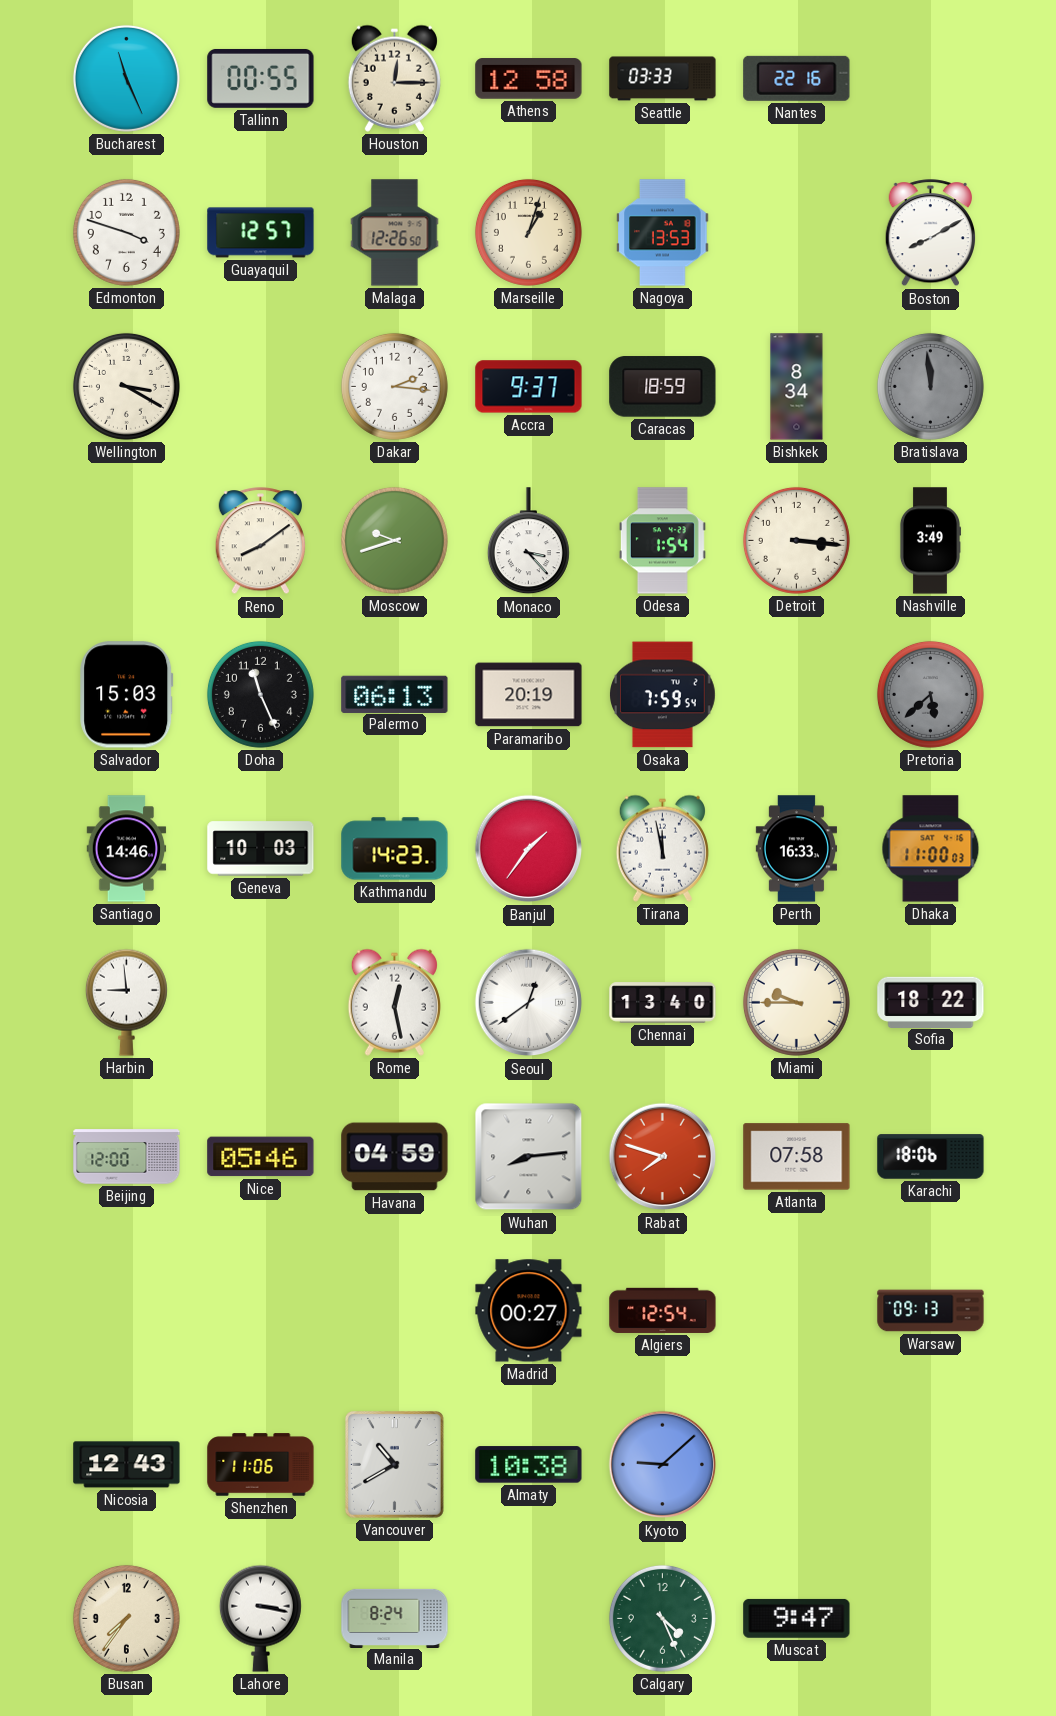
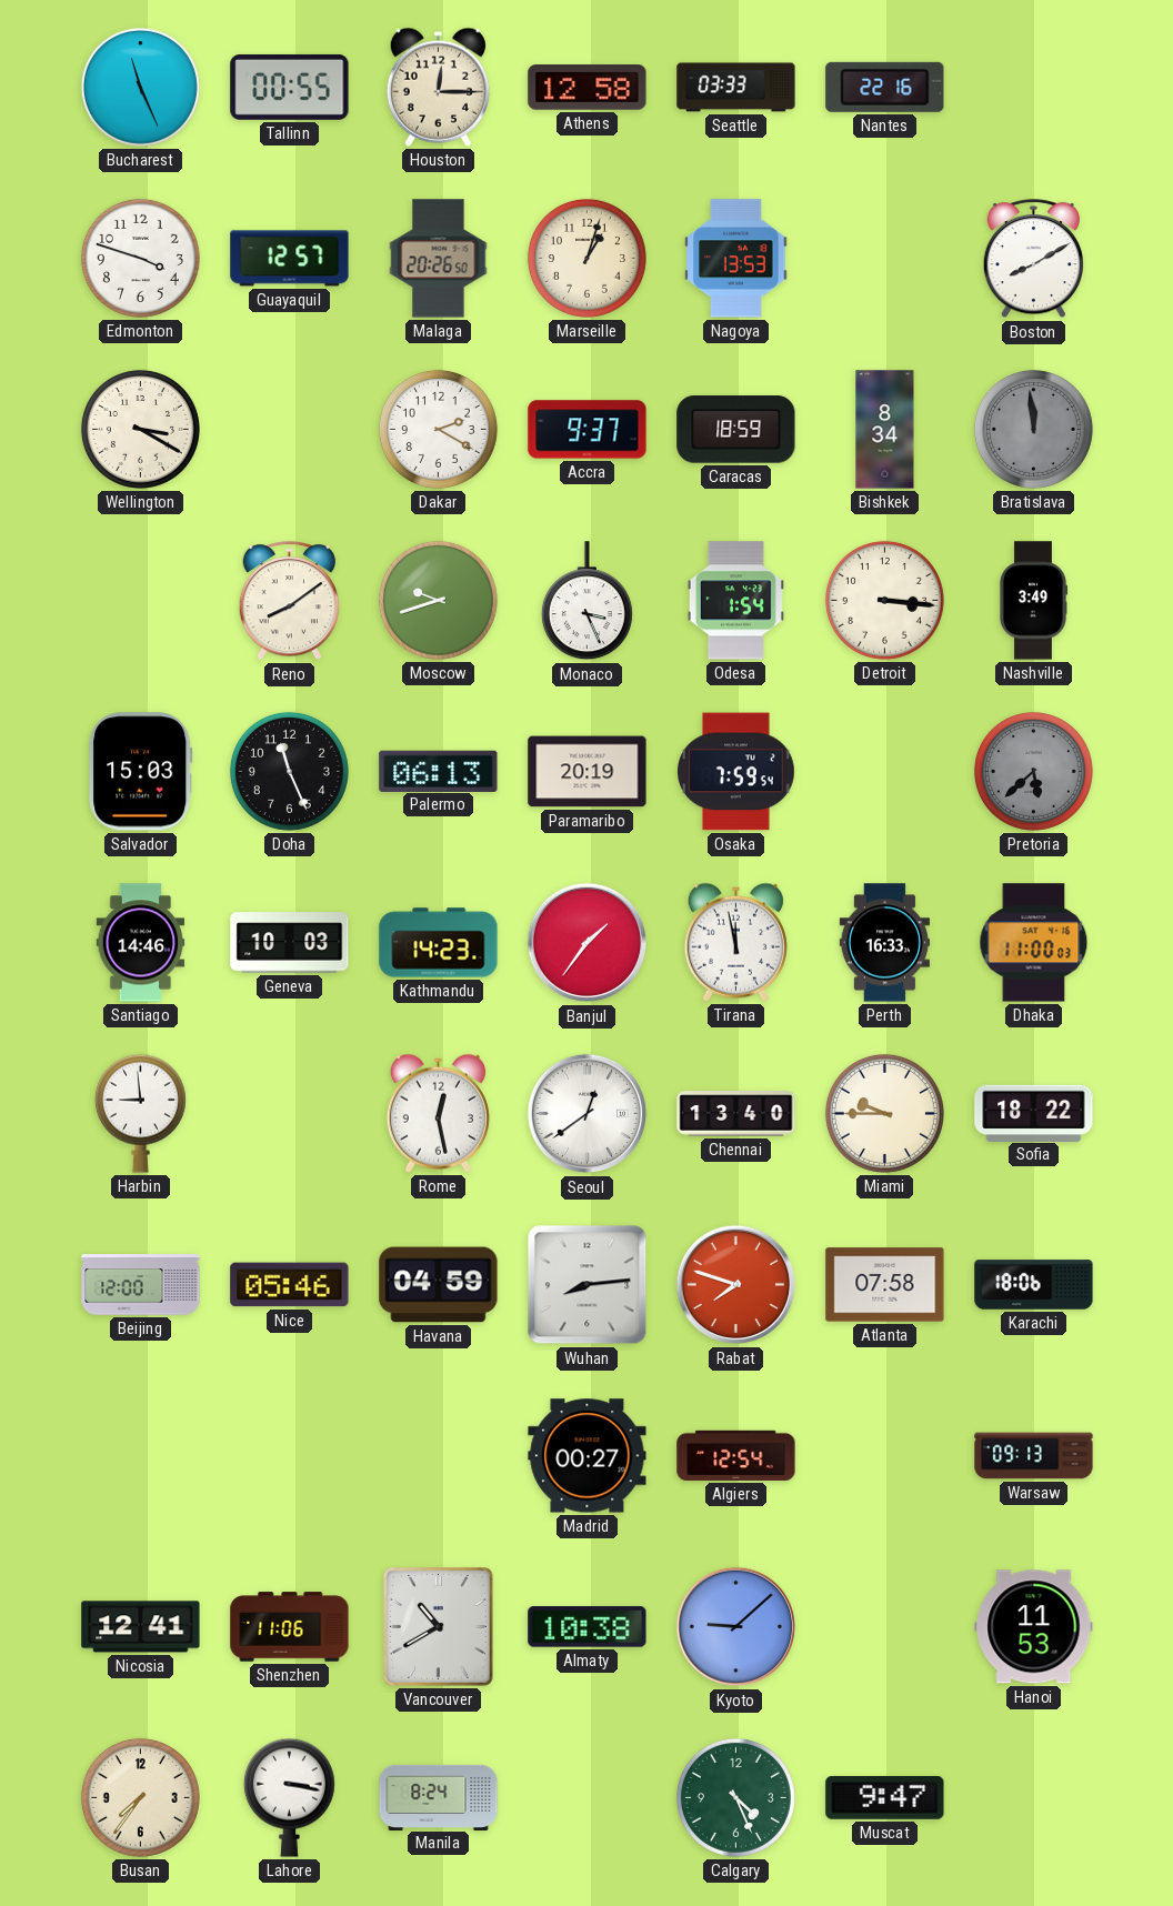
Malaga: 12:26 -> 20:26
Dakar: 2:16 -> 2:20
Monaco: 3:23 -> 3:26
Nicosia: 12:43 -> 12:41
Hanoi: none -> 11:53
